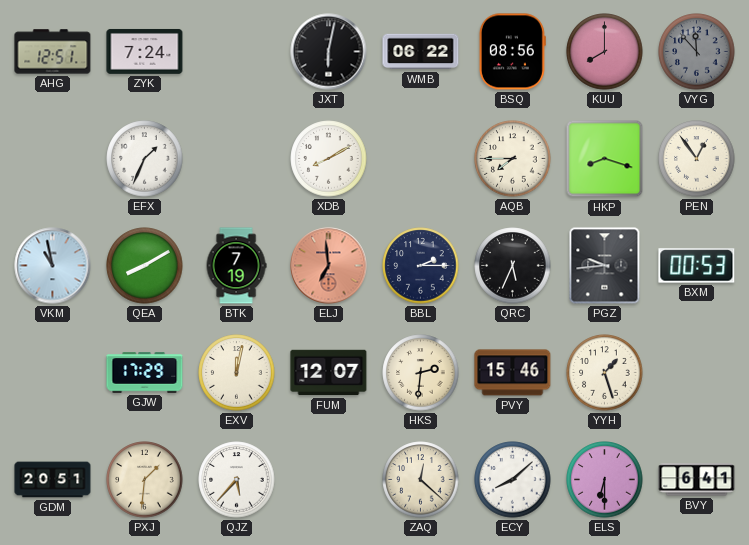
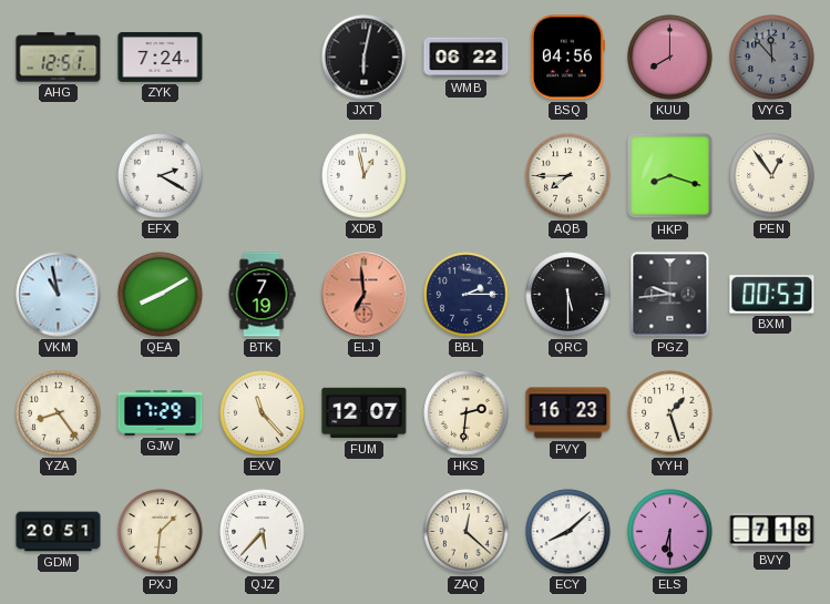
BSQ: 08:56 -> 04:56
EFX: 1:34 -> 2:20
XDB: 8:10 -> 12:58
QRC: 5:34 -> 5:30
YZA: none -> 8:24
EXV: 12:02 -> 11:23
PVY: 15:46 -> 16:23
BVY: 6:41 -> 7:18
